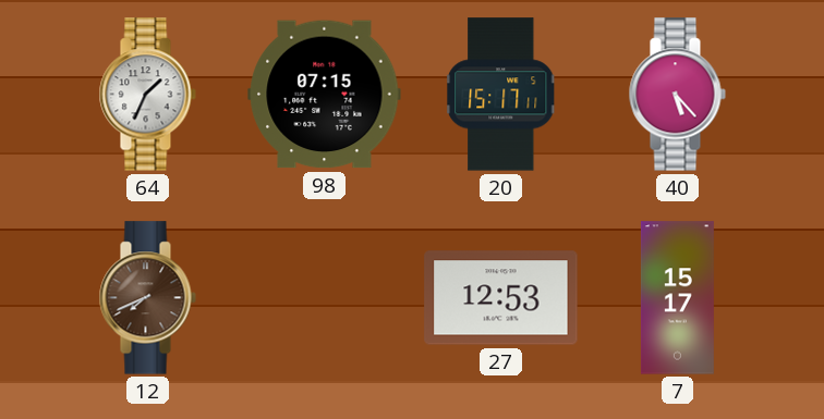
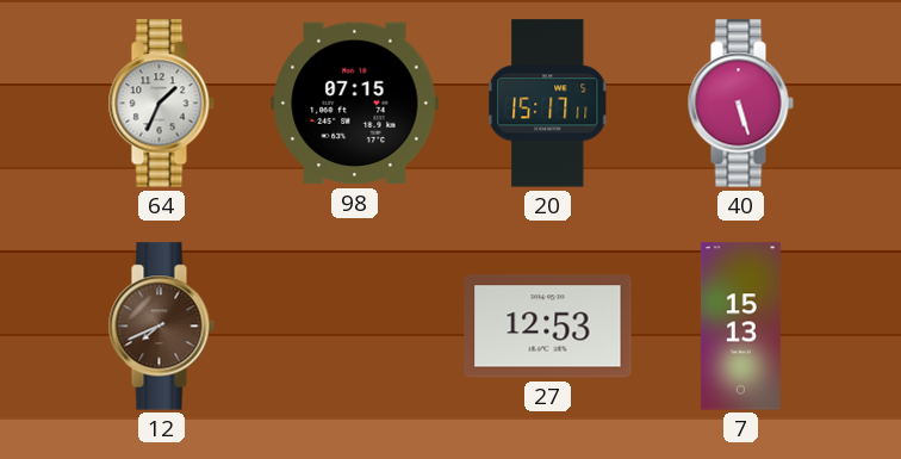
40: 5:23 -> 5:27
7: 15:17 -> 15:13
